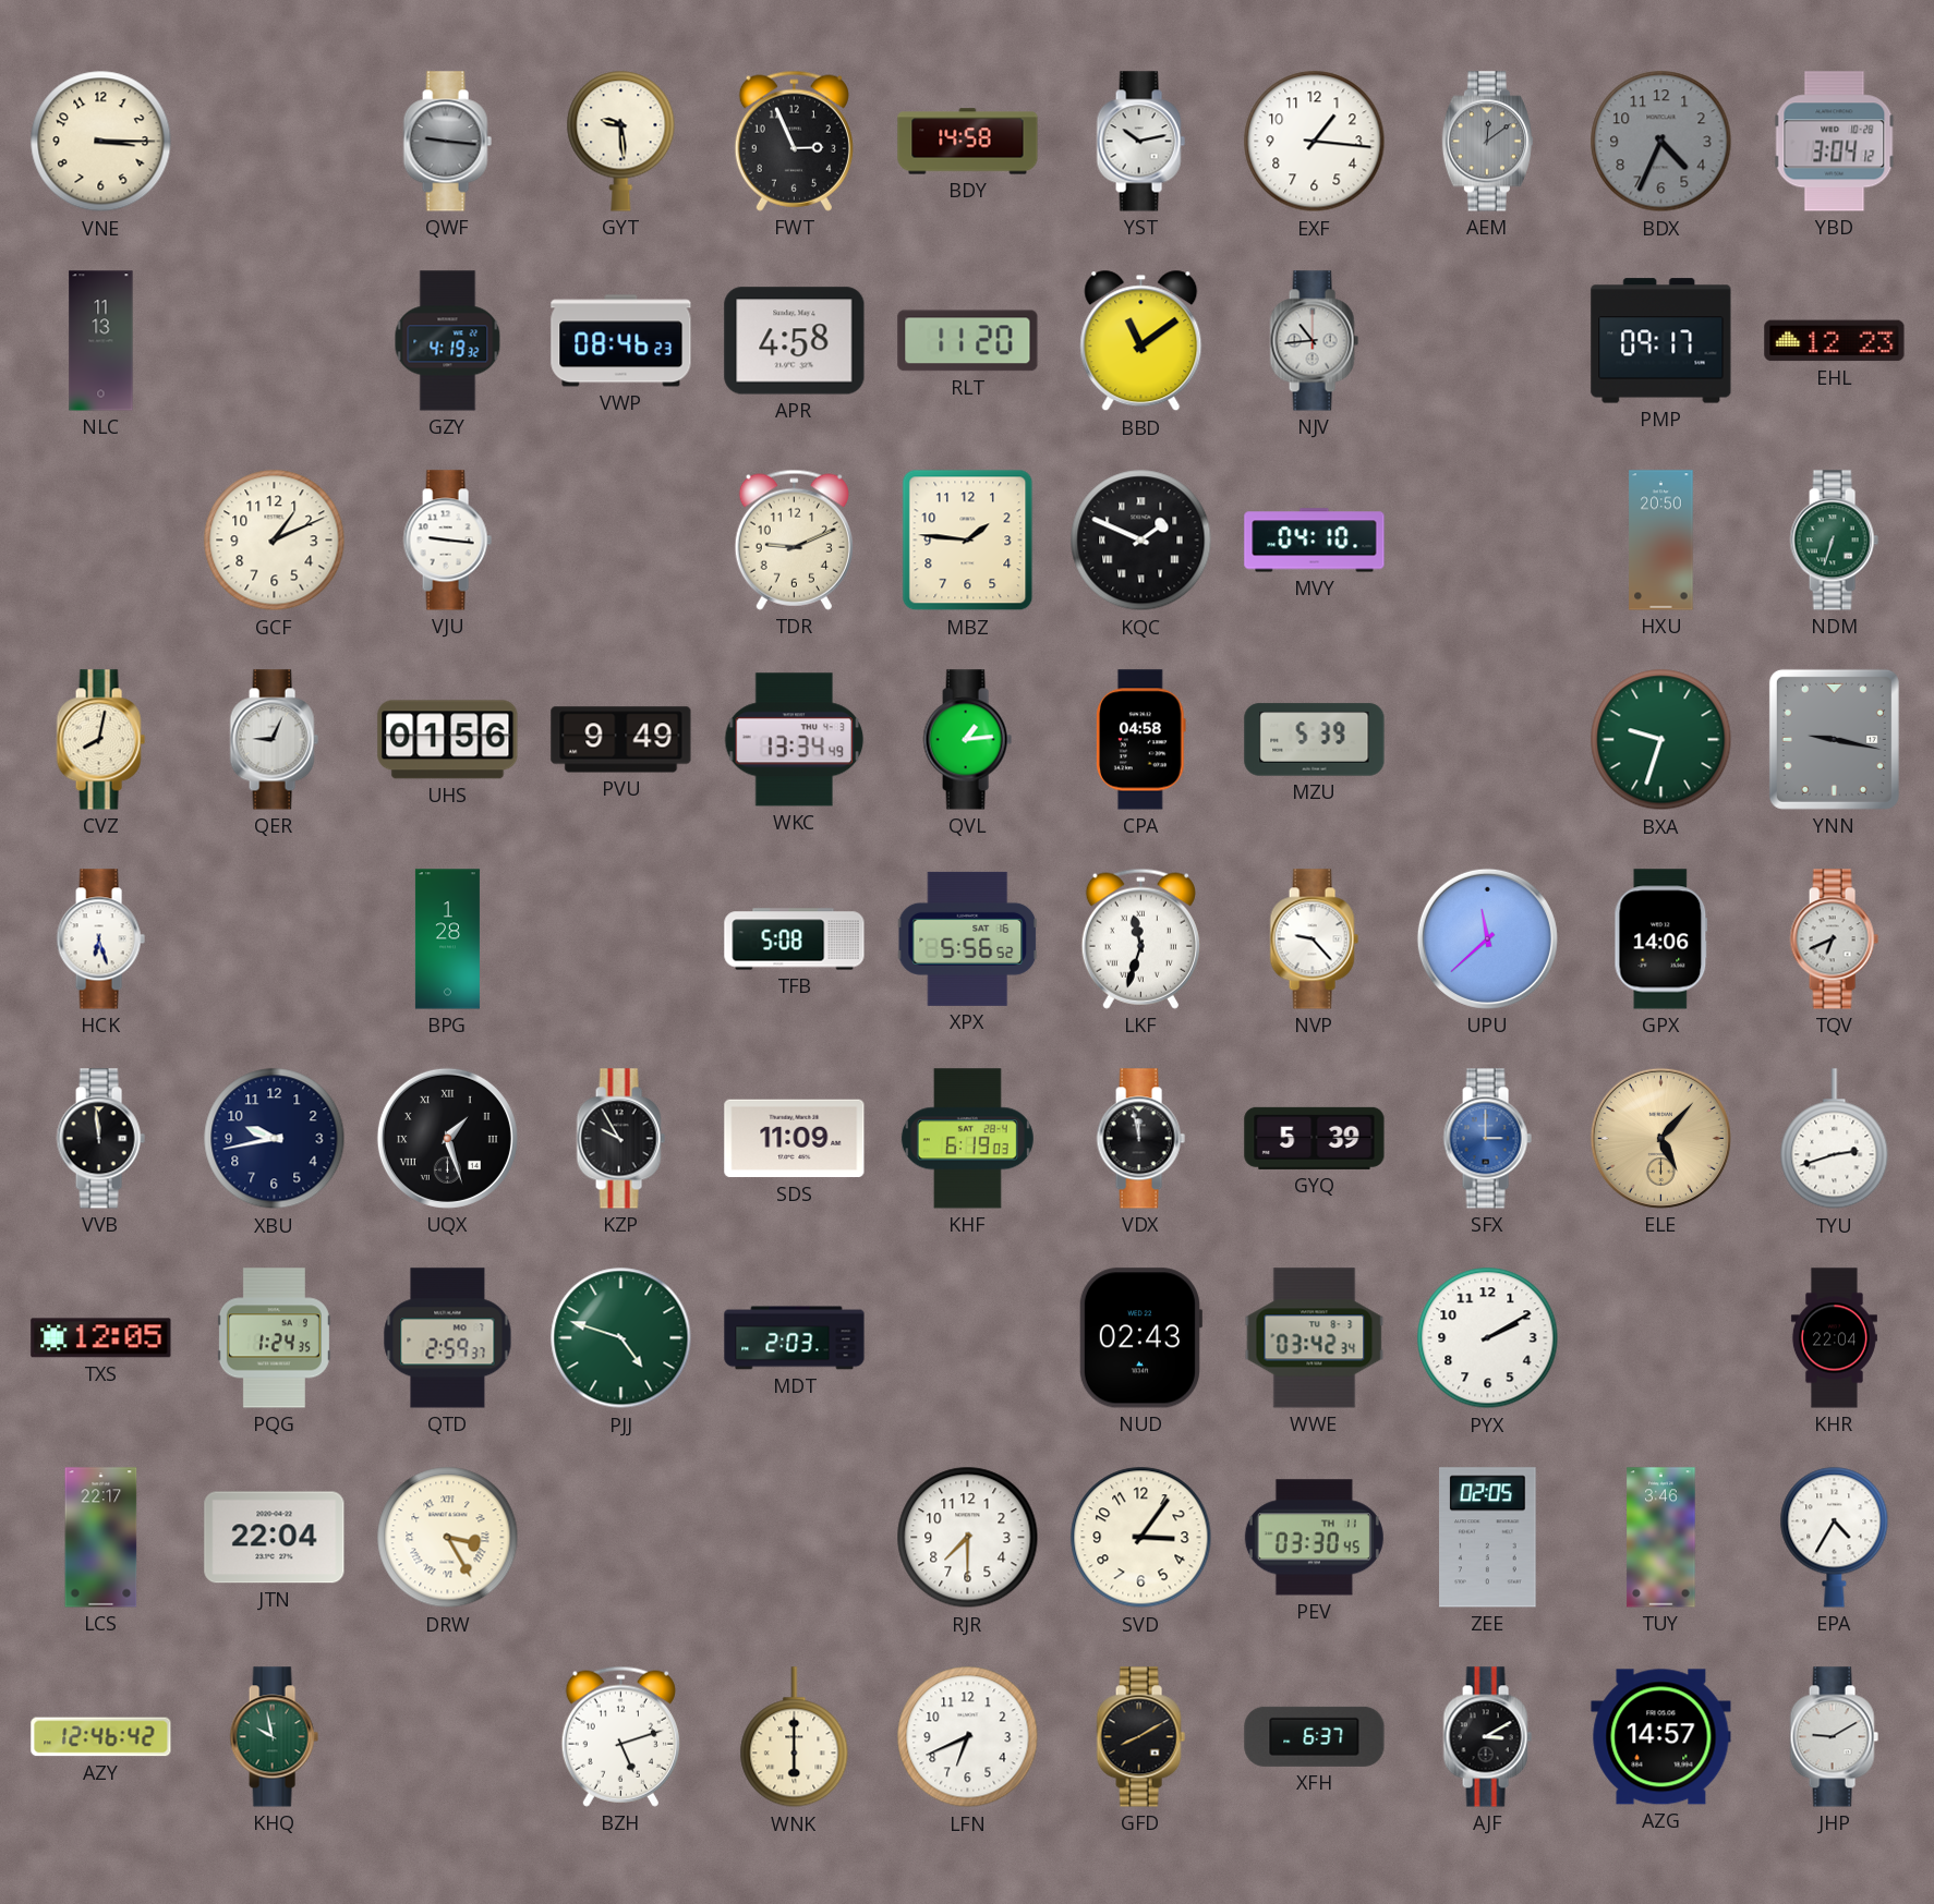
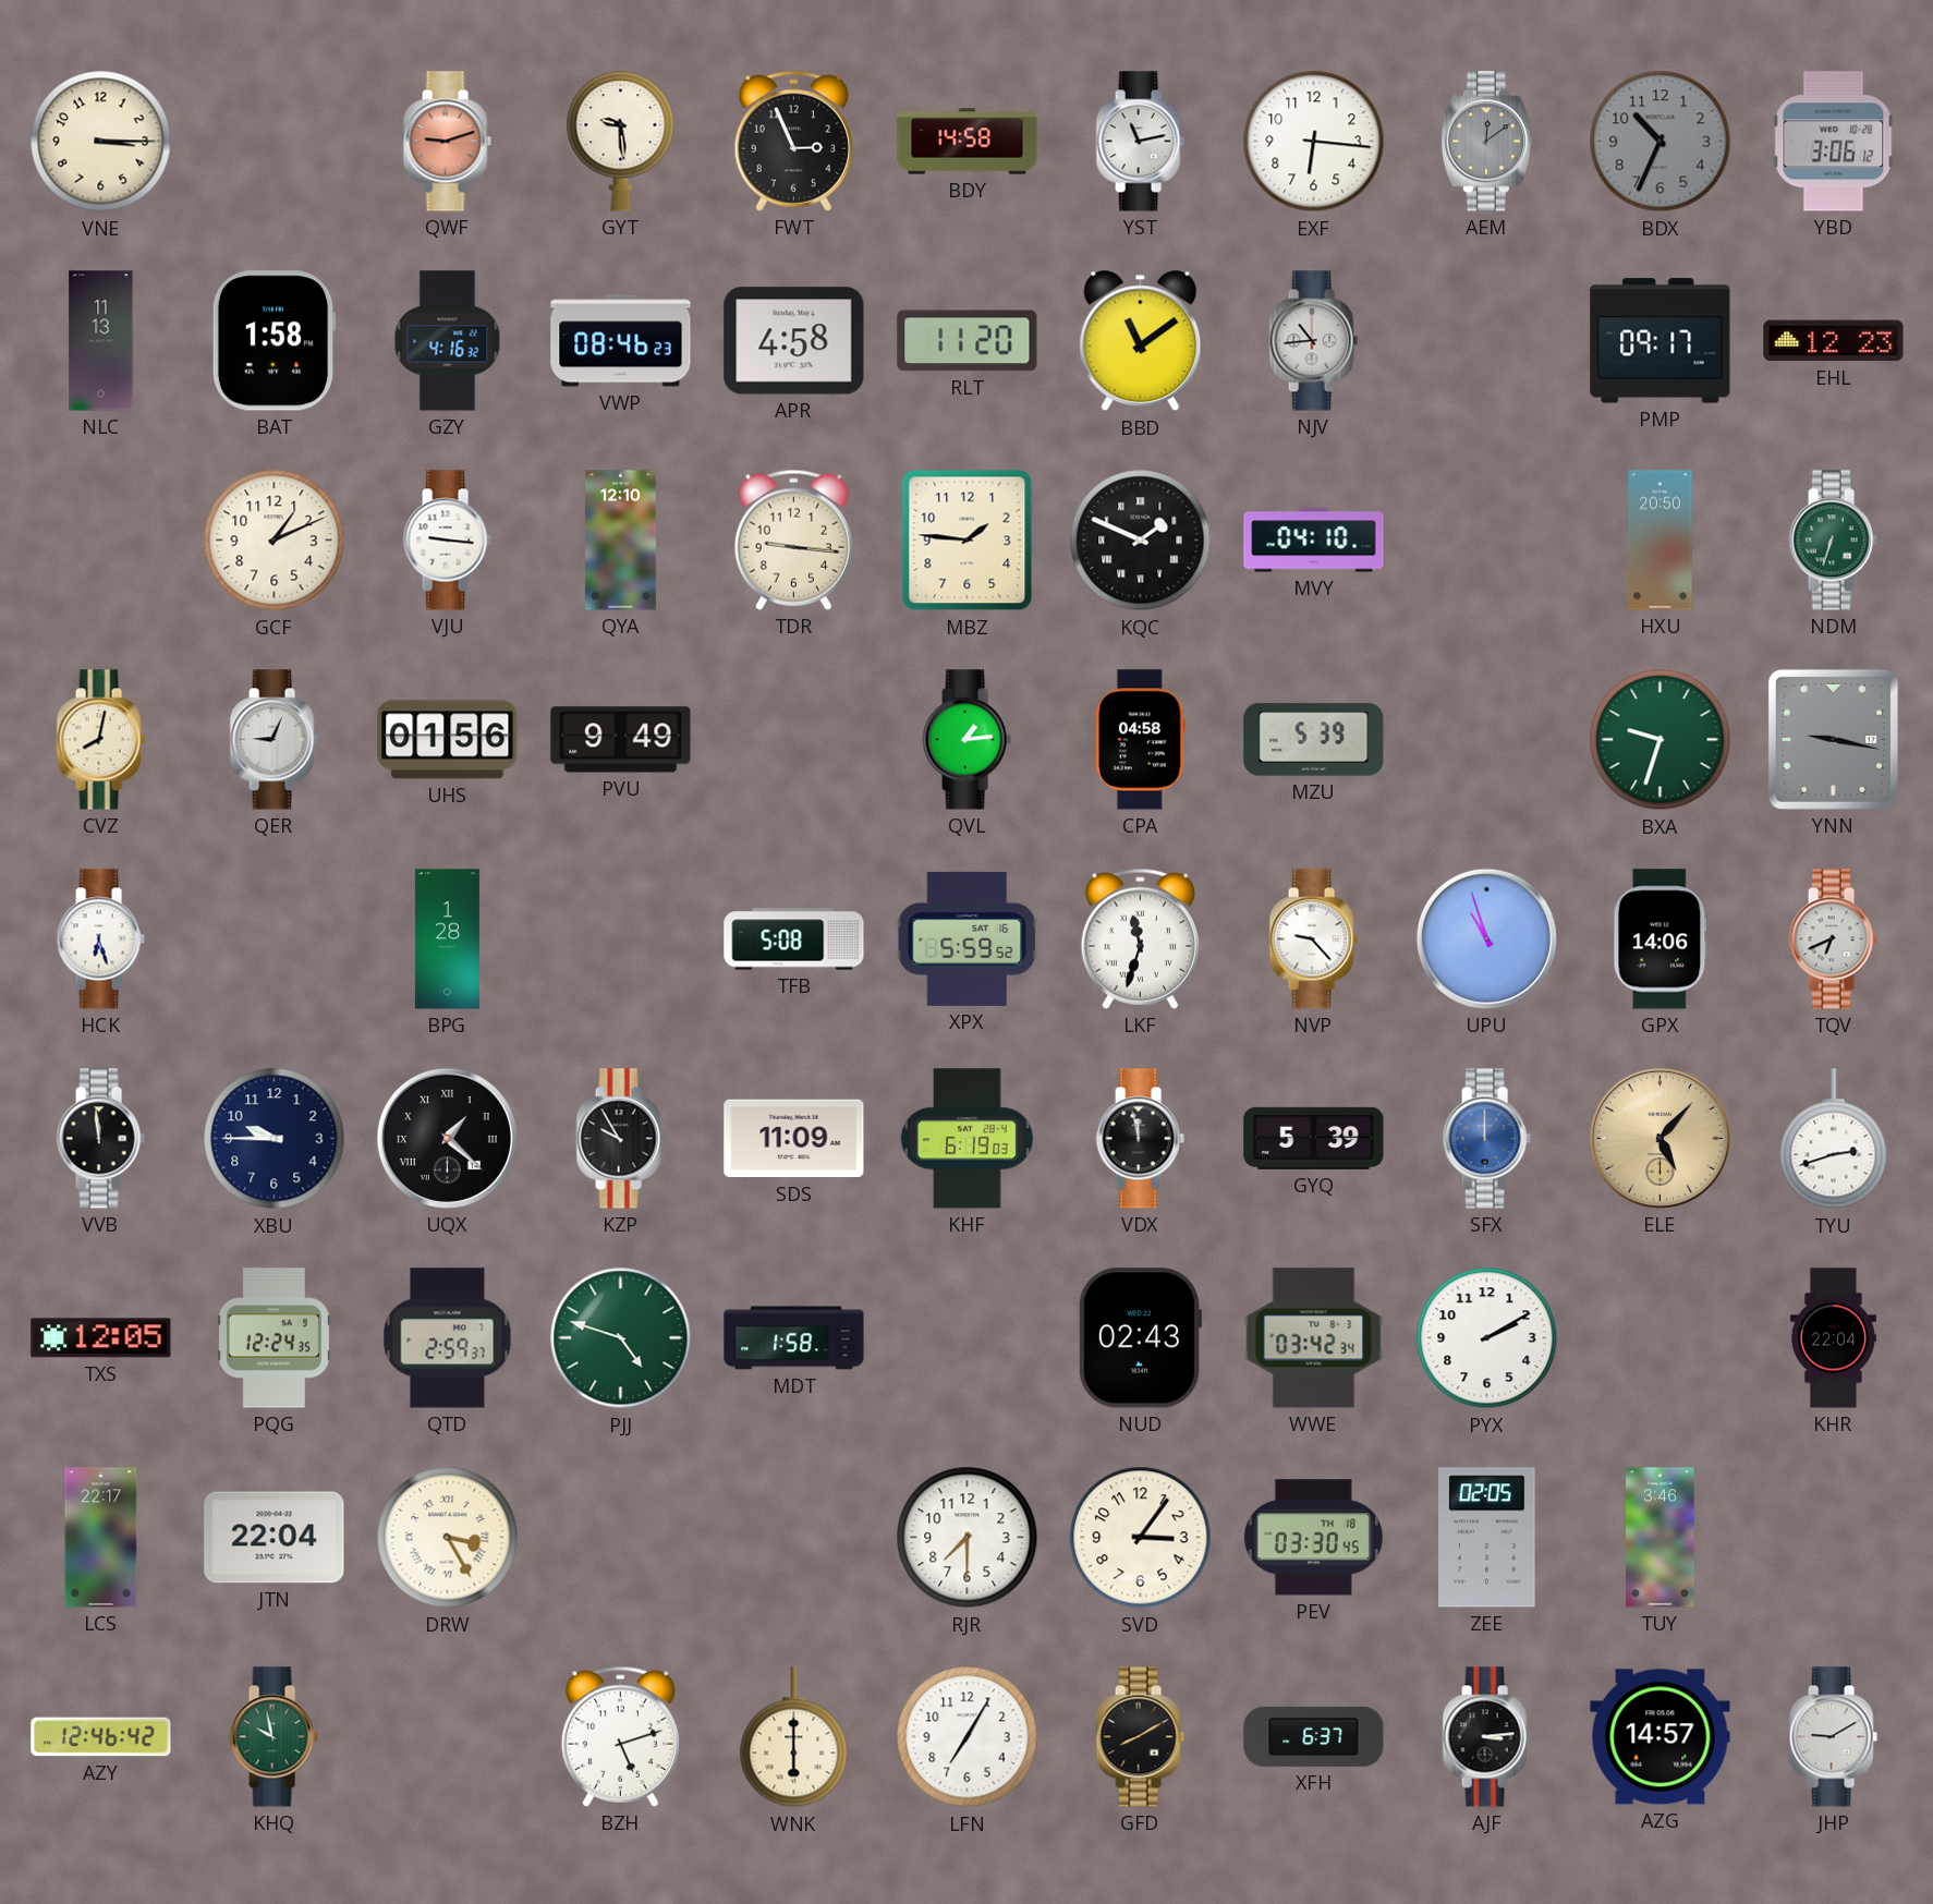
QWF: 9:16 -> 9:12
QWF dial: grey -> salmon
YST: 10:13 -> 11:13
EXF: 1:16 -> 6:16
BDX: 4:34 -> 10:34
YBD: 3:04 -> 3:06
BAT: none -> 1:58
GZY: 4:19 -> 4:16
QYA: none -> 12:10
TDR: 9:11 -> 9:16
WKC: 13:34 -> none
XPX: 5:56 -> 5:59
UPU: 11:38 -> 10:57
XBU: 9:43 -> 9:45
UQX: 1:27 -> 1:22
SFX: 3:00 -> 12:00
PQG: 1:24 -> 12:24
MDT: 2:03 -> 1:58
PEV date: TH 11 -> TH 18
EPA: 4:35 -> none
LFN: 6:41 -> 7:05
AJF: 3:10 -> 3:14
